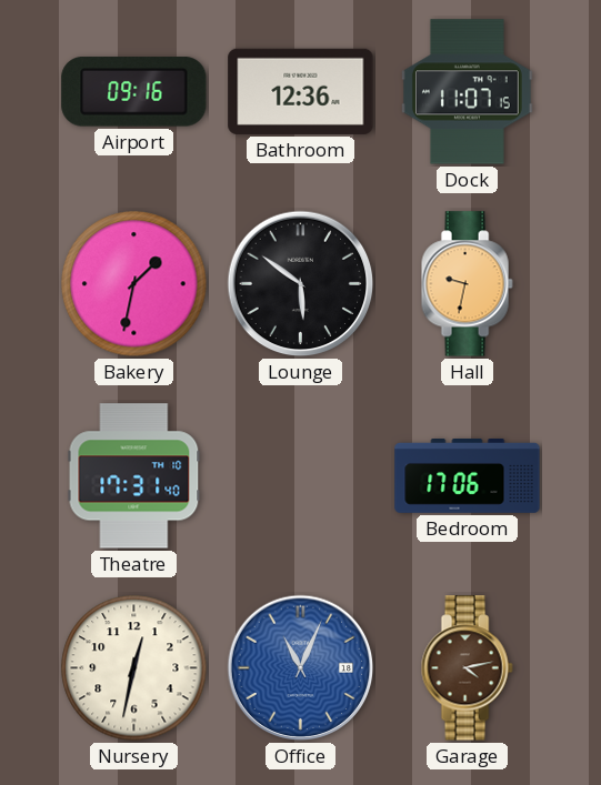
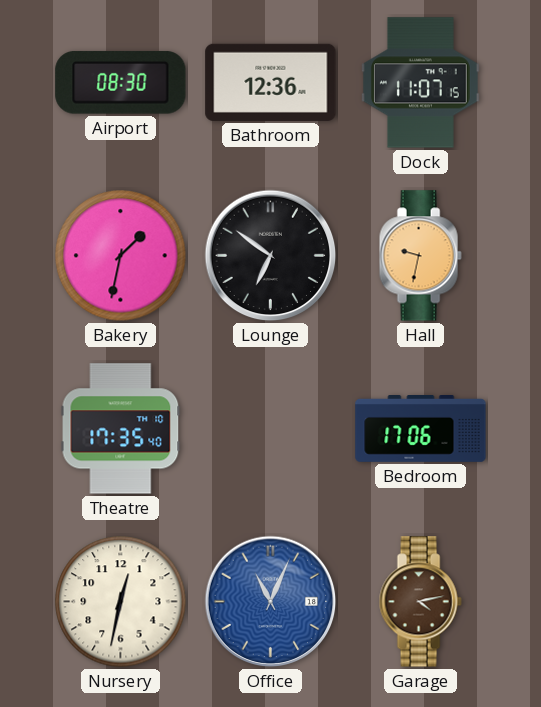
Airport: 09:16 -> 08:30
Lounge: 5:51 -> 6:51
Theatre: 17:31 -> 17:35
